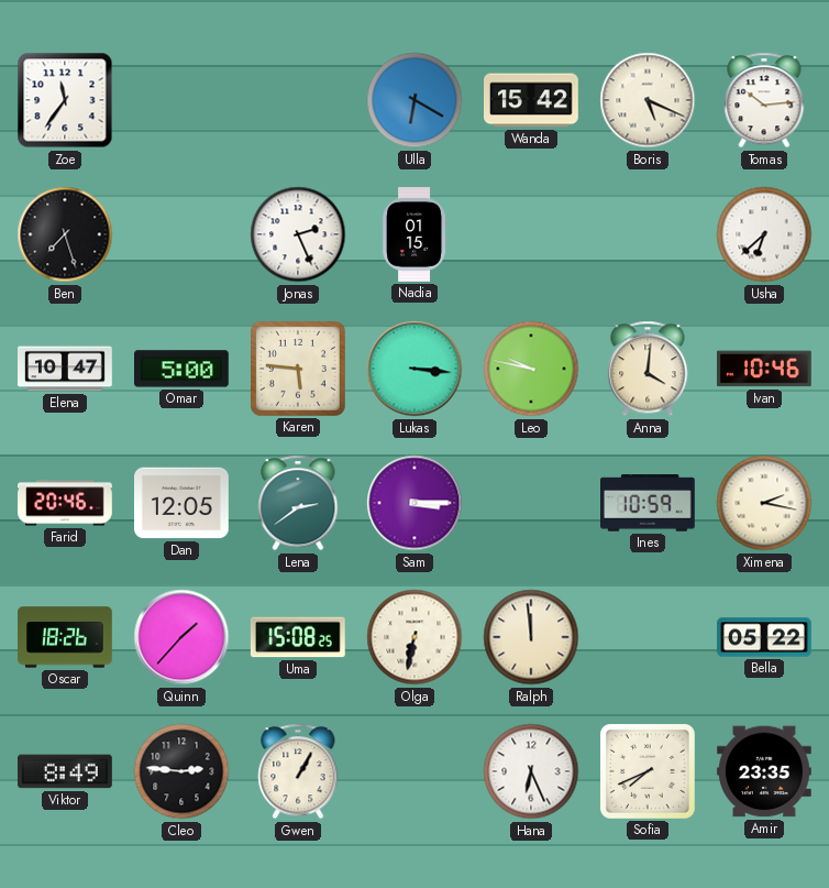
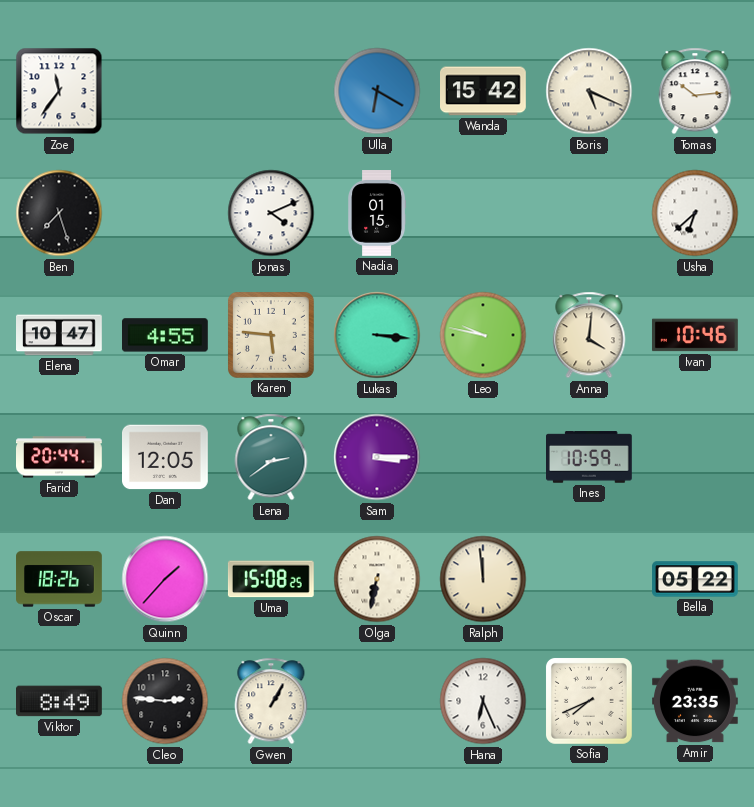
Jonas: 2:26 -> 4:11
Omar: 5:00 -> 4:55
Farid: 20:46 -> 20:44
Ximena: 2:17 -> none
